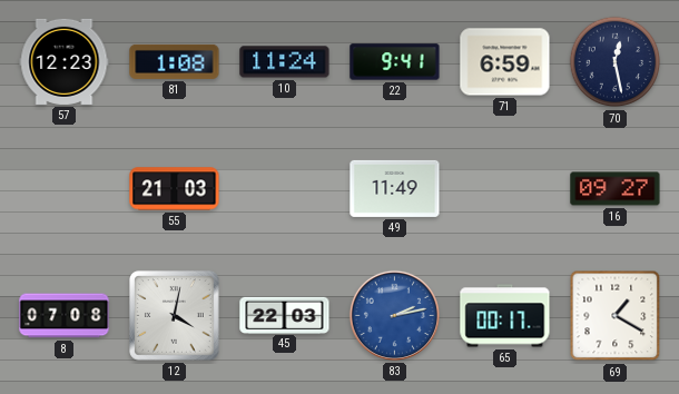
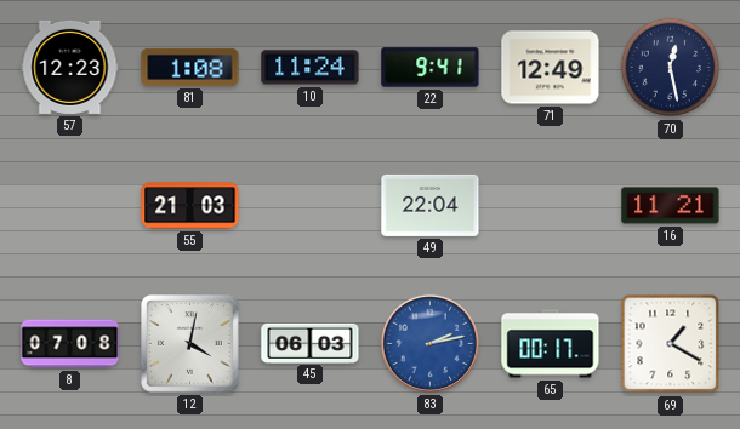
71: 6:59 -> 12:49
49: 11:49 -> 22:04
16: 09:27 -> 11:21
45: 22:03 -> 06:03
